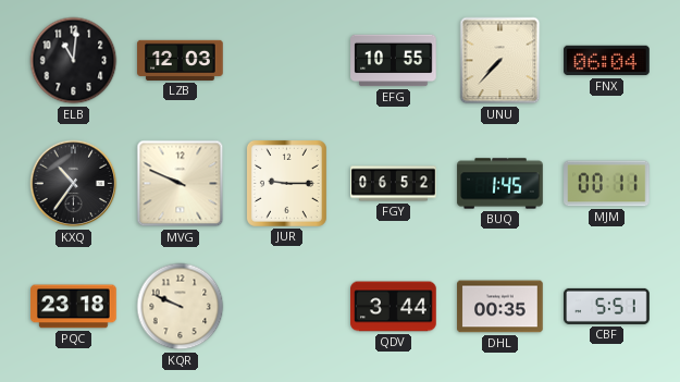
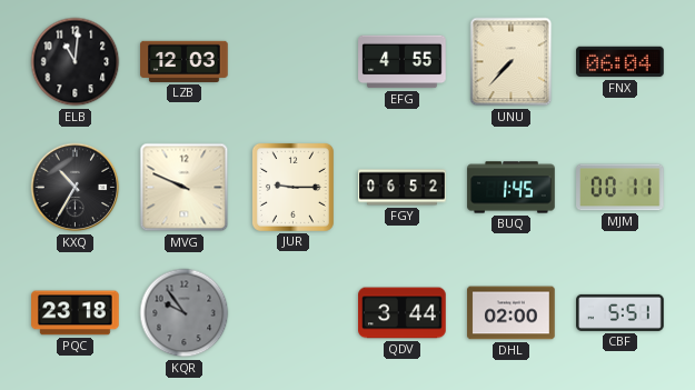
EFG: 10:55 -> 4:55
KXQ: 10:36 -> 10:35
KQR: 9:49 -> 9:54
KQR dial: cream -> grey
DHL: 00:35 -> 02:00
